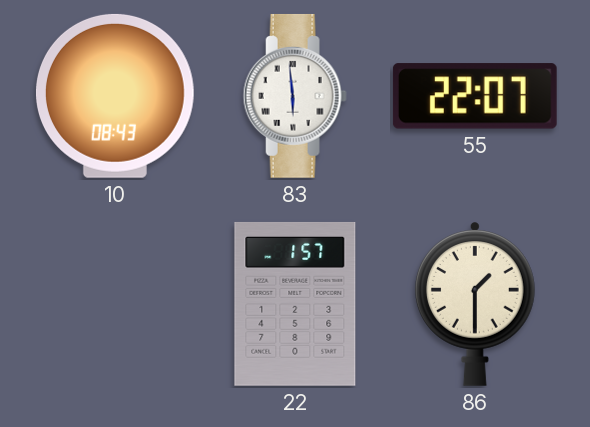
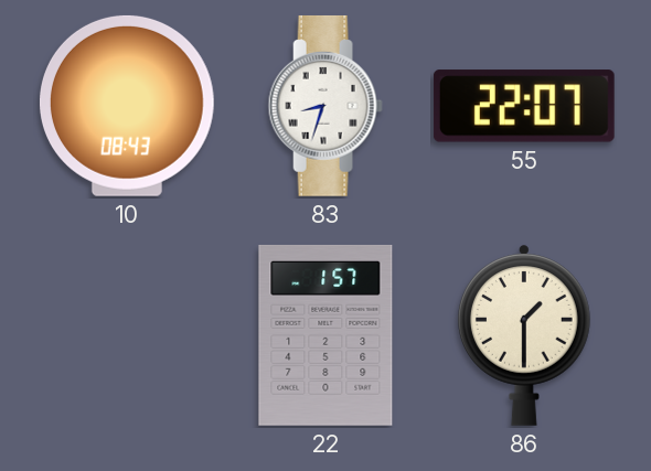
83: 5:59 -> 8:33
